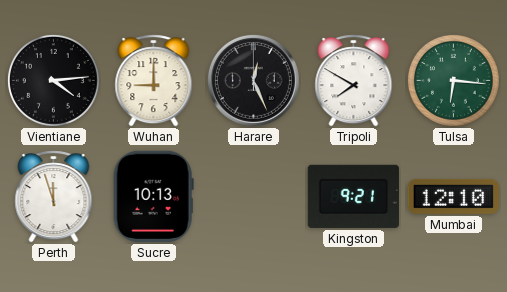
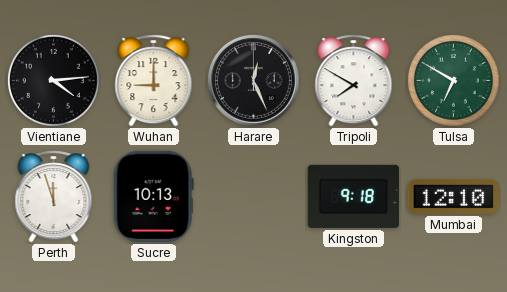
Tulsa: 6:16 -> 6:50
Kingston: 9:21 -> 9:18
